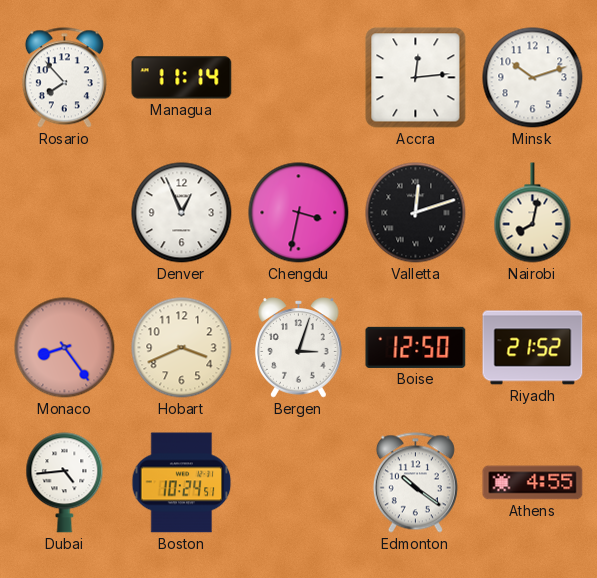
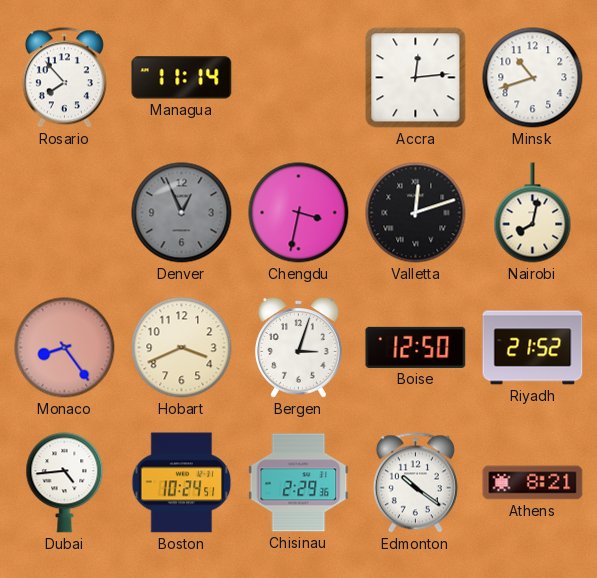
Minsk: 10:12 -> 10:42
Denver dial: white -> grey
Chisinau: none -> 2:29
Athens: 4:55 -> 8:21
